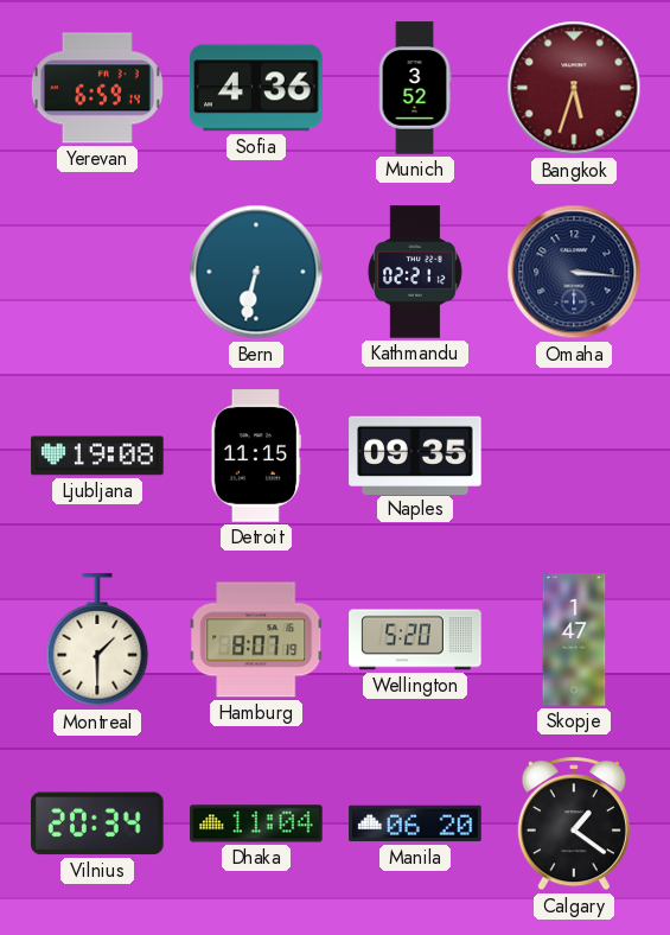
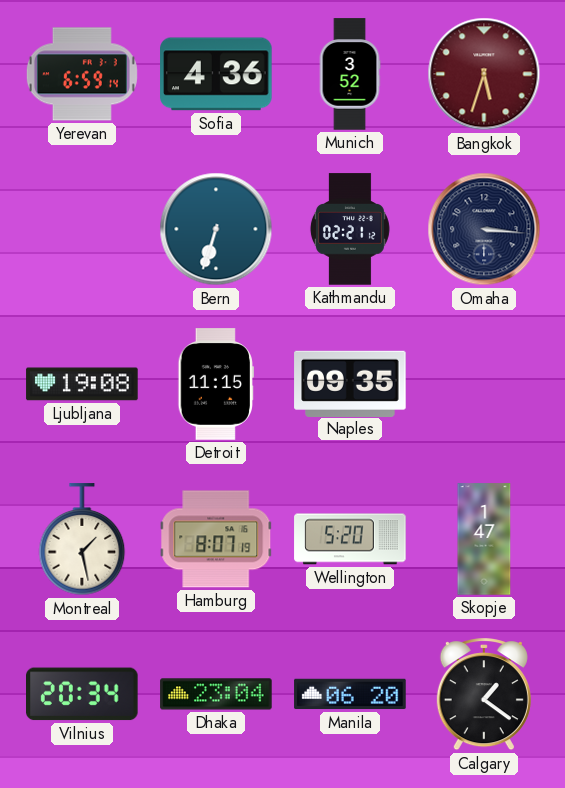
Bern: 6:32 -> 6:33
Montreal: 1:30 -> 1:28
Dhaka: 11:04 -> 23:04
